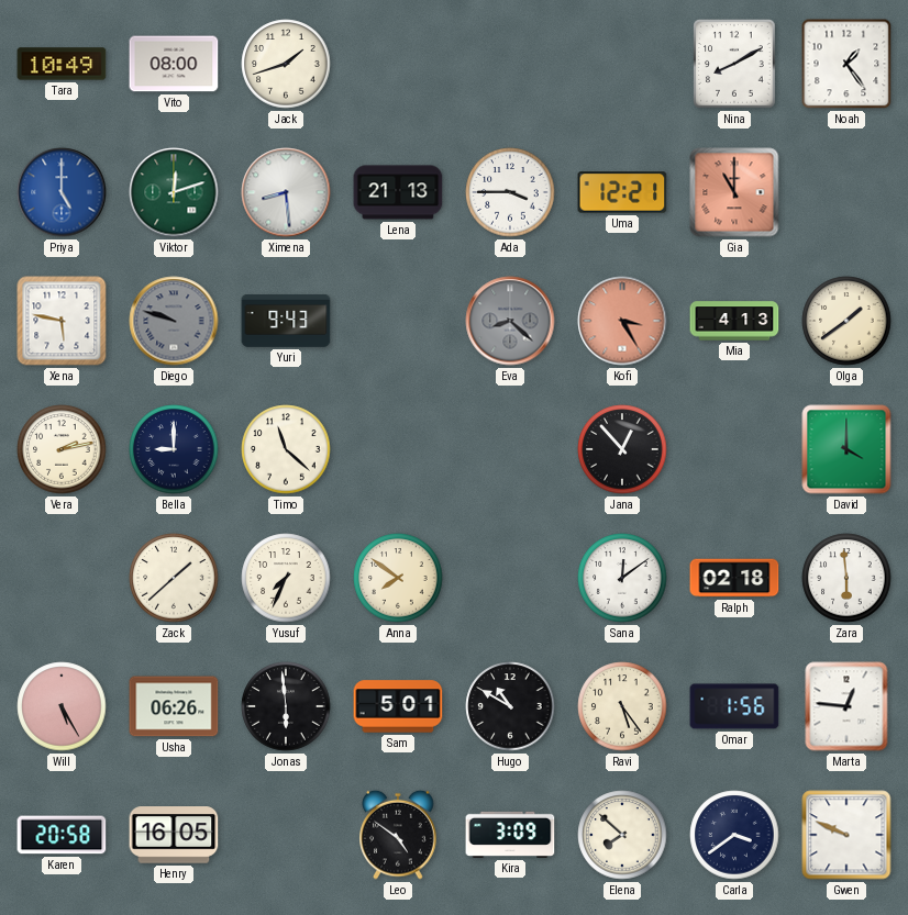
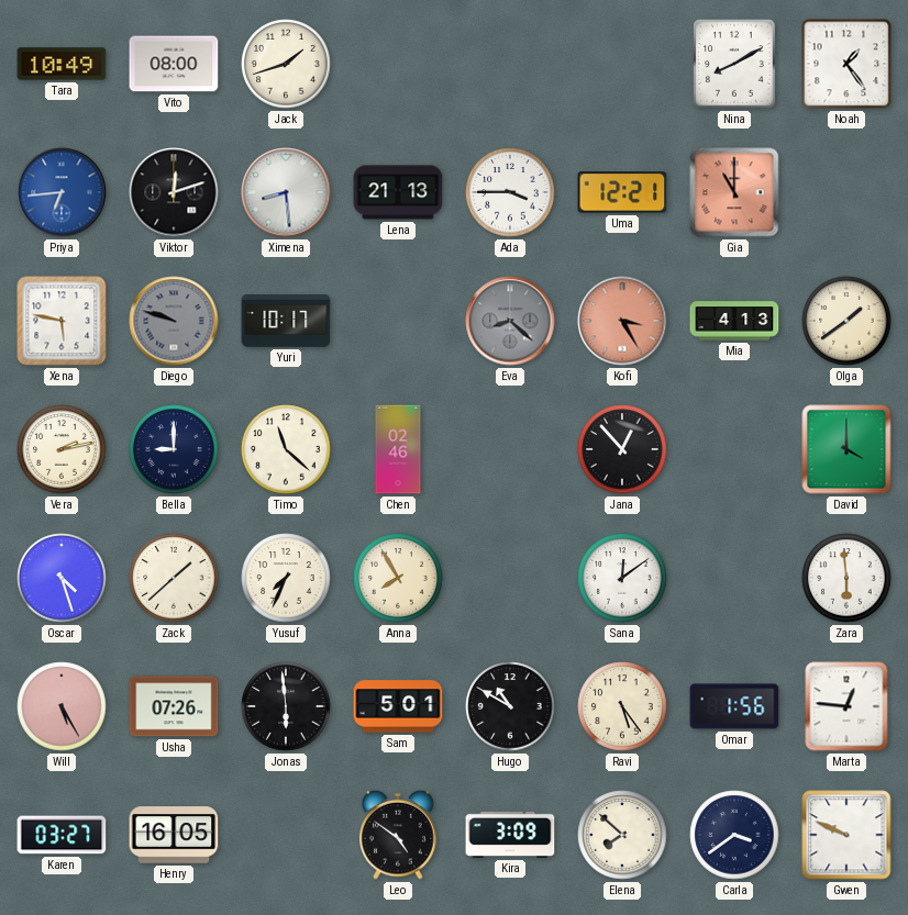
Priya: 5:00 -> 6:44
Viktor dial: green -> black
Yuri: 9:43 -> 10:17
Chen: none -> 02:46
Oscar: none -> 4:27
Anna: 7:51 -> 7:55
Ralph: 02:18 -> none
Usha: 06:26 -> 07:26
Karen: 20:58 -> 03:27
